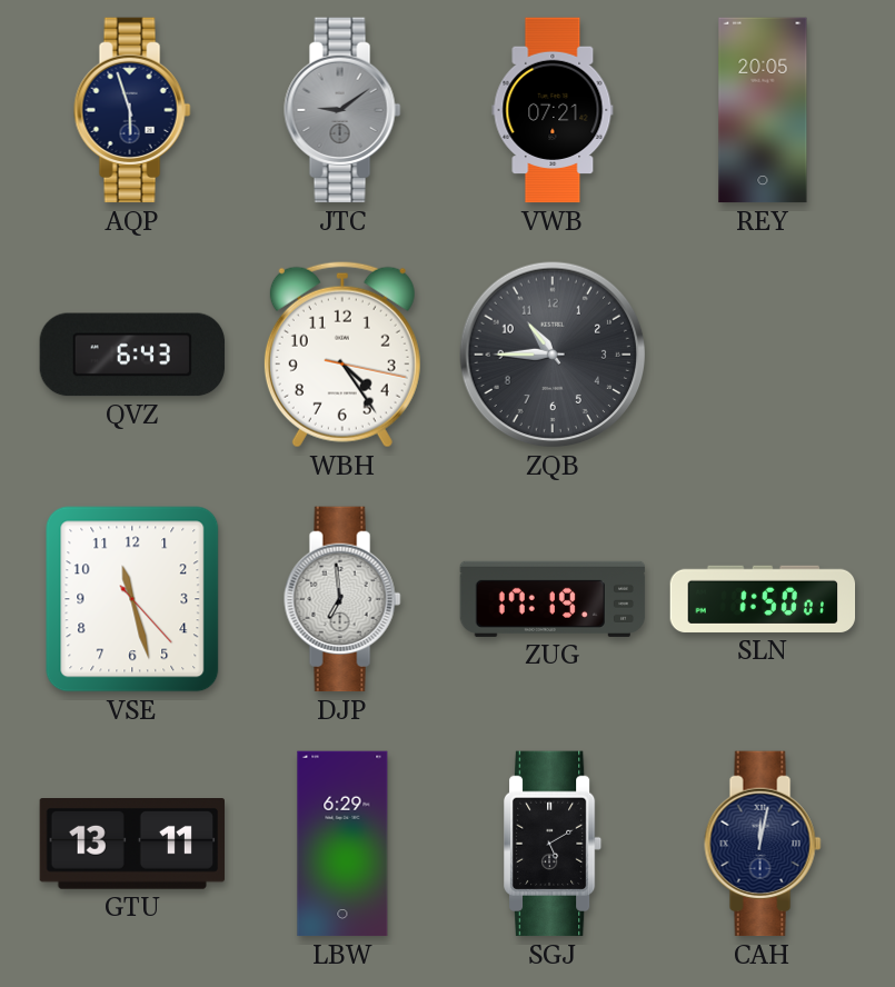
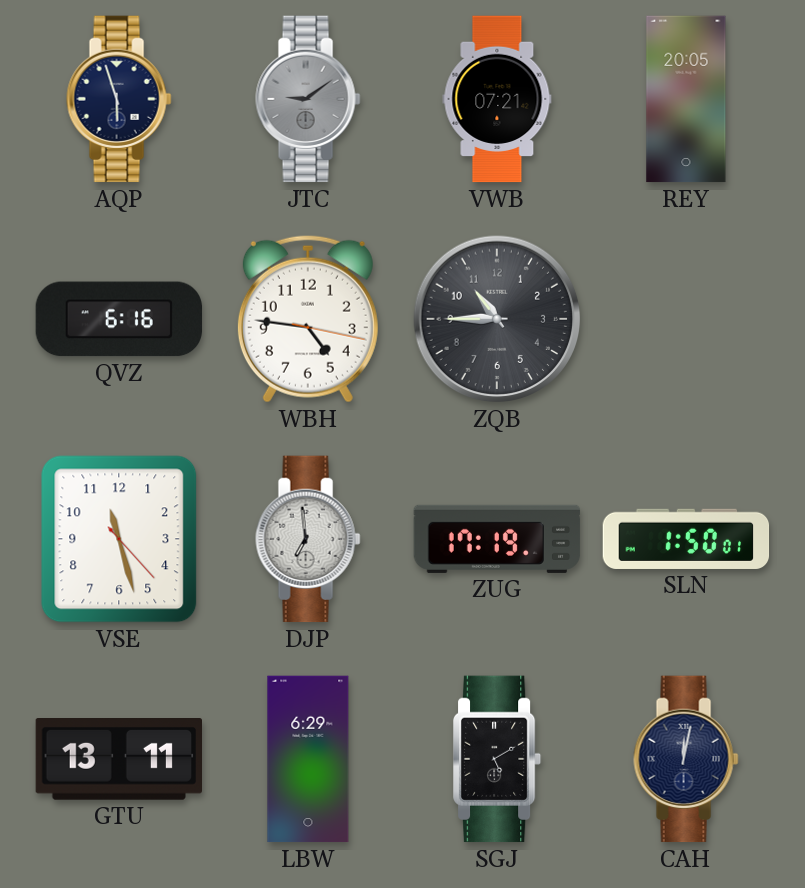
QVZ: 6:43 -> 6:16
WBH: 4:24 -> 4:46
